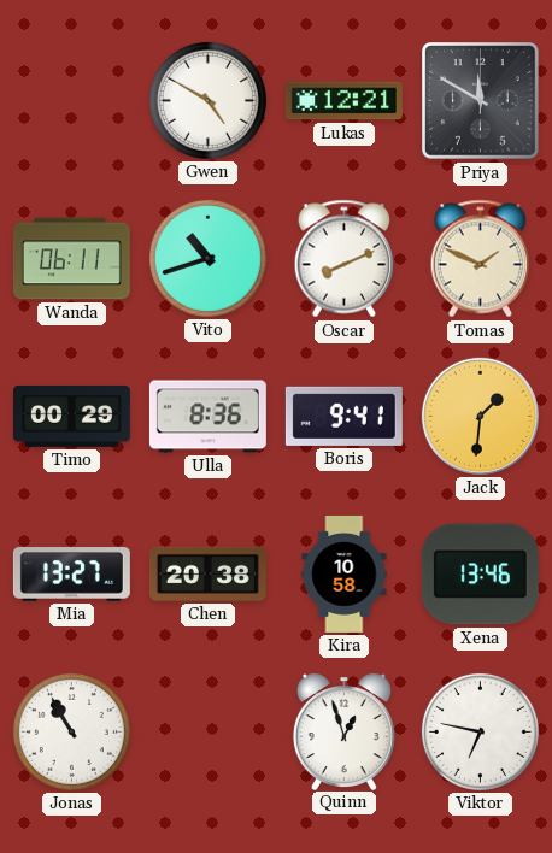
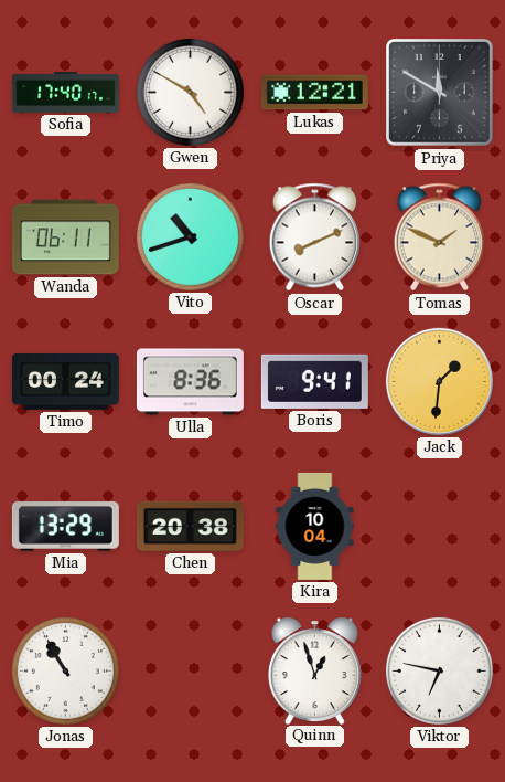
Sofia: none -> 17:40
Timo: 00:29 -> 00:24
Mia: 13:27 -> 13:29
Kira: 10:58 -> 10:04
Xena: 13:46 -> none
